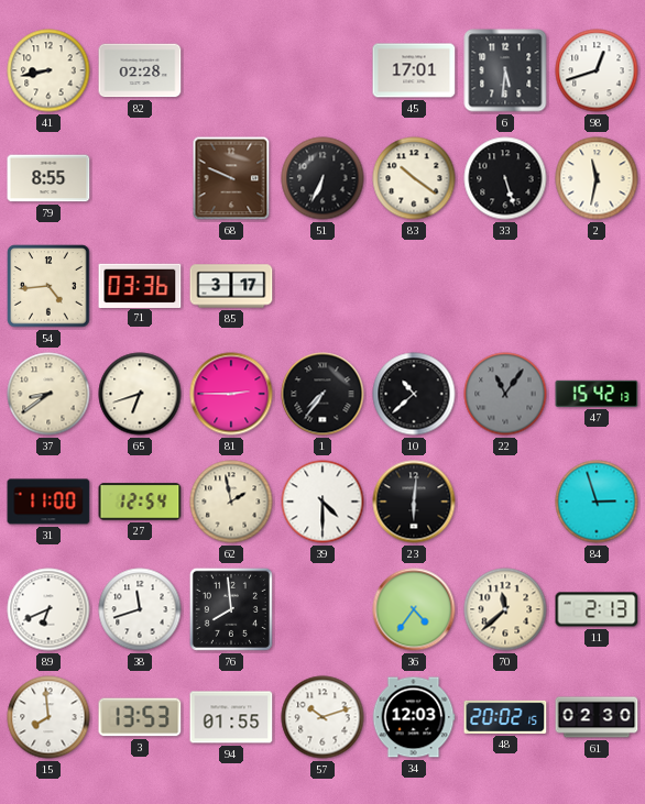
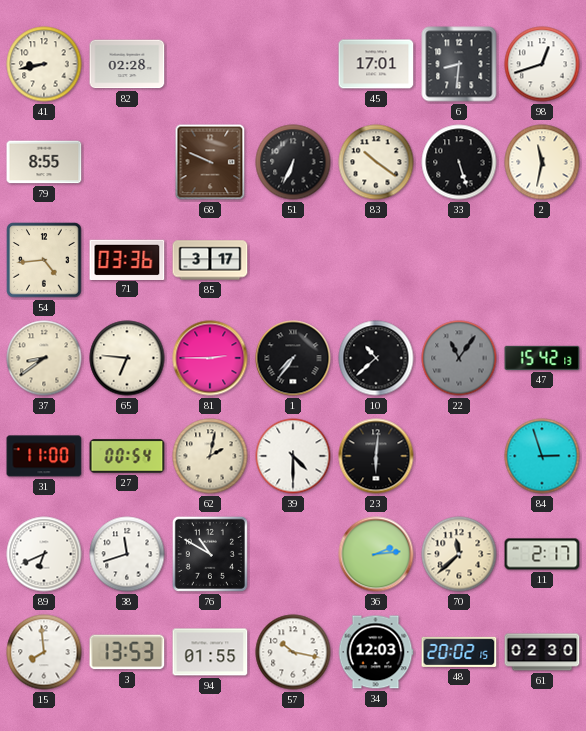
6: 5:31 -> 8:31
65: 6:42 -> 6:46
27: 12:54 -> 00:54
62: 1:58 -> 2:02
76: 7:59 -> 10:50
36: 4:36 -> 2:14
11: 2:13 -> 2:17
57: 10:12 -> 10:17
